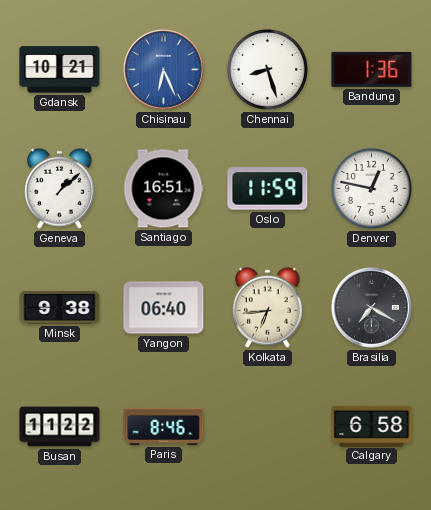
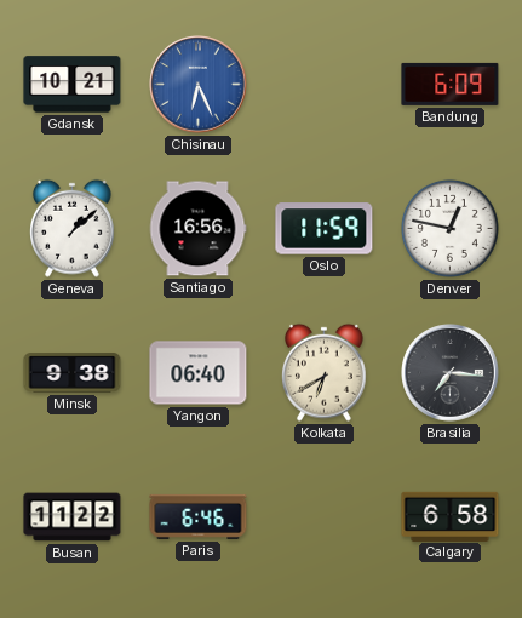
Chennai: 8:27 -> none
Bandung: 1:36 -> 6:09
Santiago: 16:51 -> 16:56
Kolkata: 6:44 -> 6:40
Brasilia: 7:20 -> 7:16
Paris: 8:46 -> 6:46
